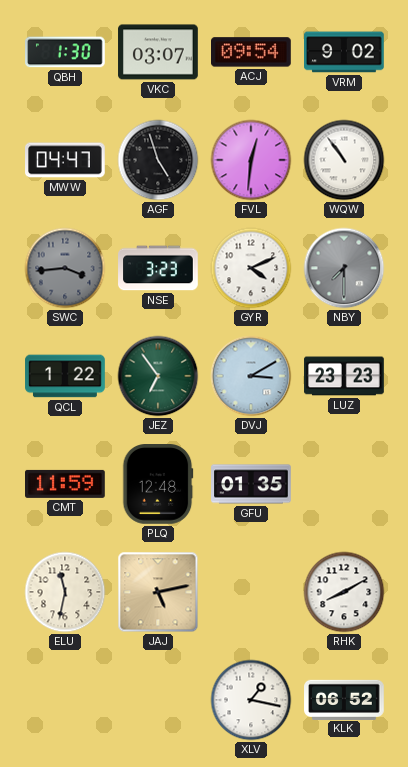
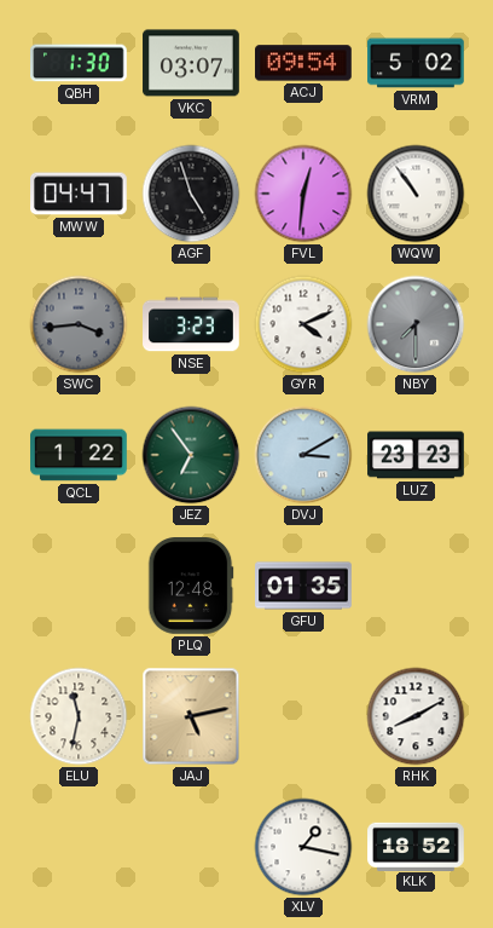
VRM: 9:02 -> 5:02
CMT: 11:59 -> none
KLK: 06:52 -> 18:52
